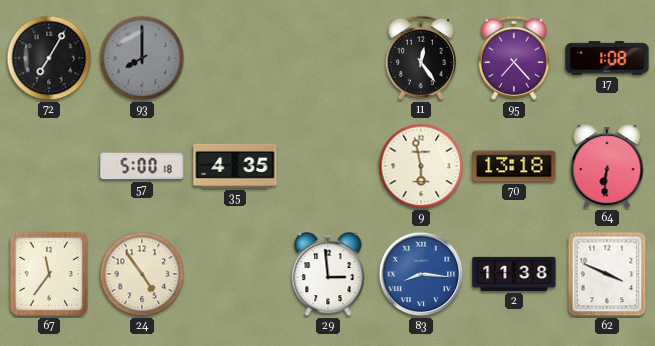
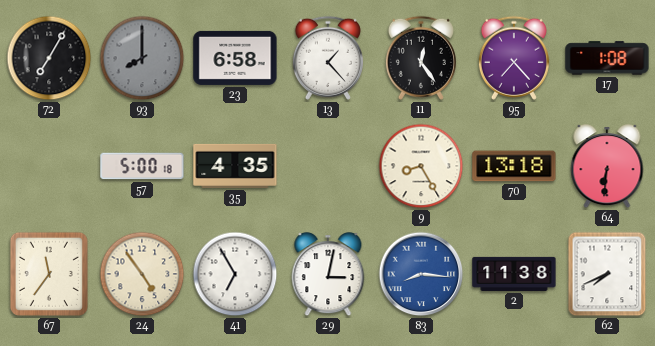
23: none -> 6:58
13: none -> 1:23
9: 5:58 -> 8:25
41: none -> 6:55
29: 2:59 -> 3:02
62: 3:49 -> 7:41
